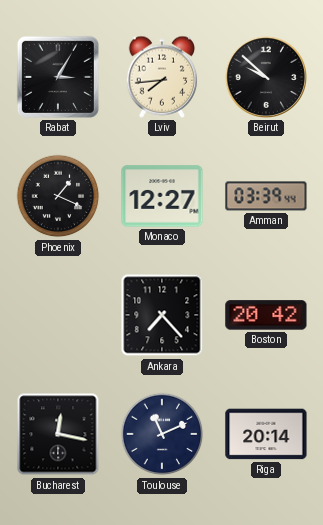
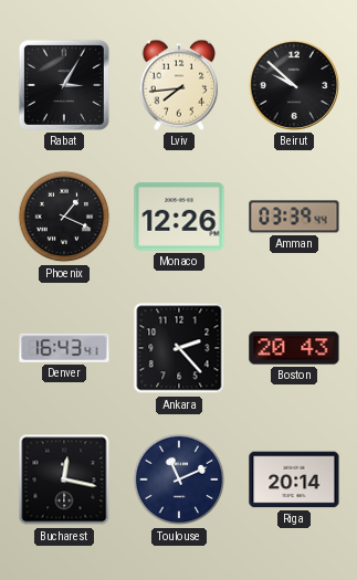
Monaco: 12:27 -> 12:26
Denver: none -> 16:43
Ankara: 7:23 -> 2:23
Boston: 20:42 -> 20:43
